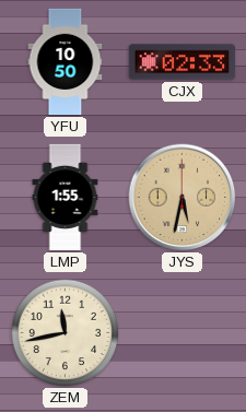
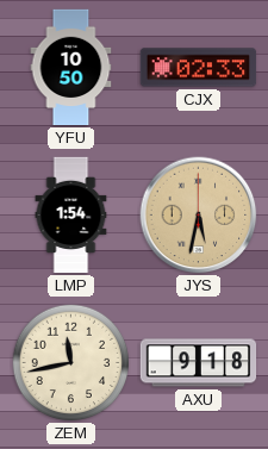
LMP: 1:55 -> 1:54
AXU: none -> 9:18
